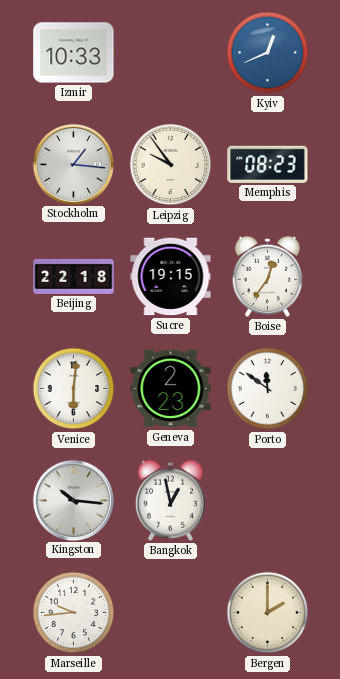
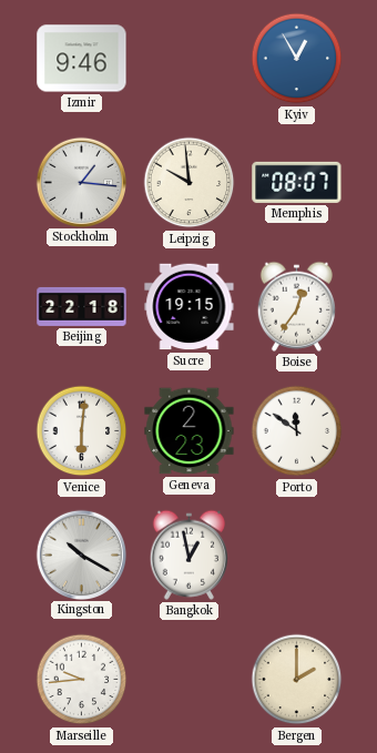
Izmir: 10:33 -> 9:46
Kyiv: 12:41 -> 12:55
Leipzig: 9:54 -> 9:59
Memphis: 08:23 -> 08:07
Kingston: 10:16 -> 10:20
